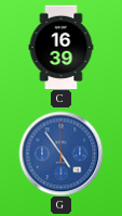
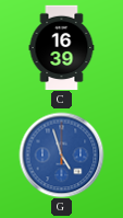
G: 4:54 -> 4:57
